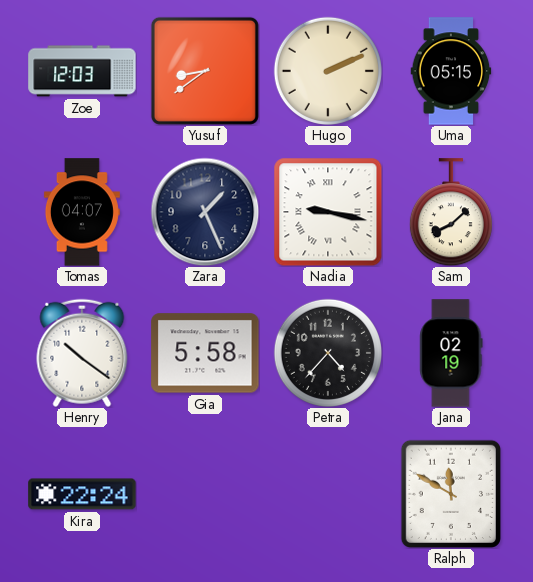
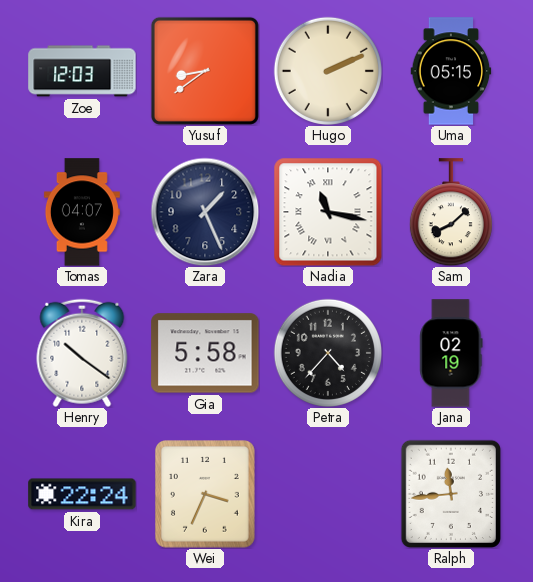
Nadia: 9:17 -> 11:17
Wei: none -> 3:34
Ralph: 11:50 -> 11:44
